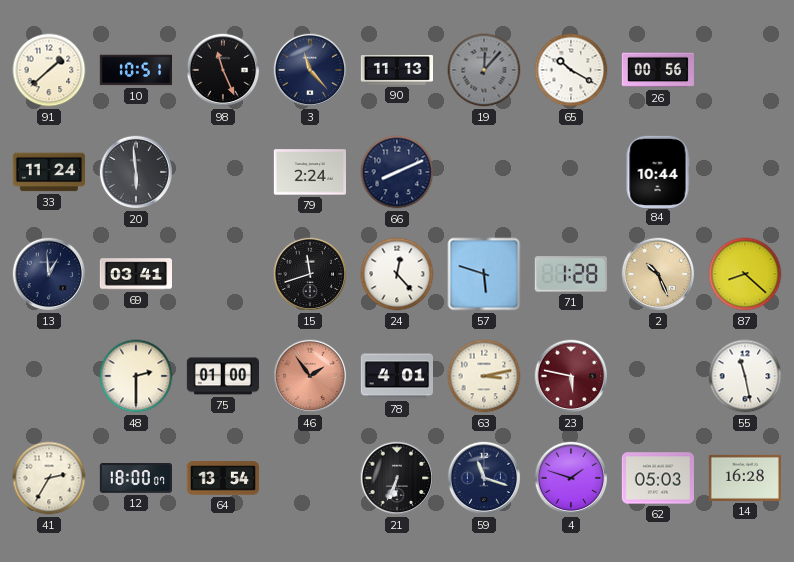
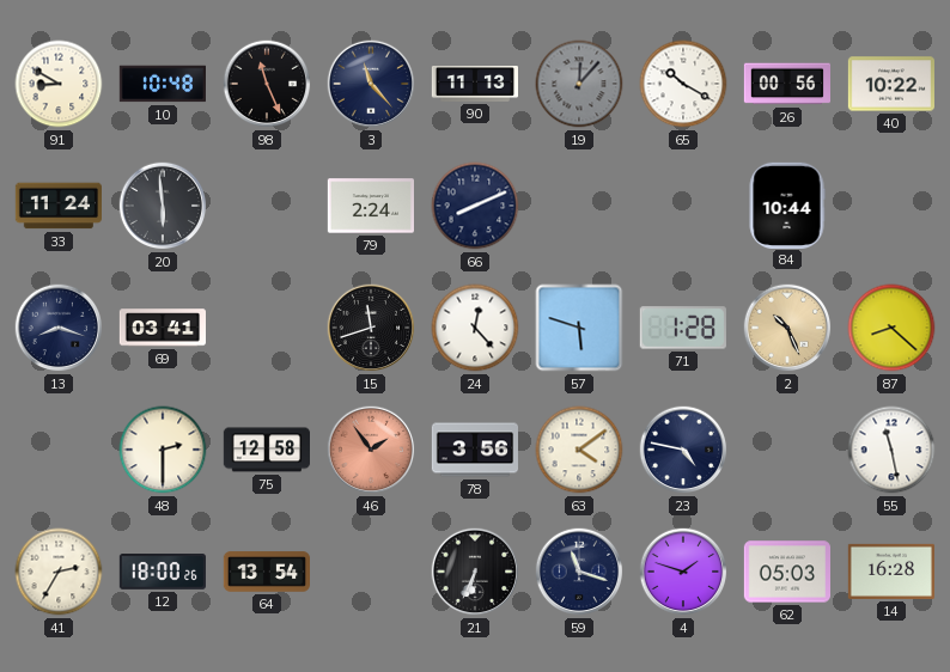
91: 1:38 -> 8:50
10: 10:51 -> 10:48
40: none -> 10:22
13: 12:59 -> 8:18
75: 01:00 -> 12:58
78: 4:01 -> 3:56
63: 3:13 -> 4:09
23: 5:47 -> 4:47
23 dial: burgundy -> navy
12: 18:00:07 -> 18:00:26
